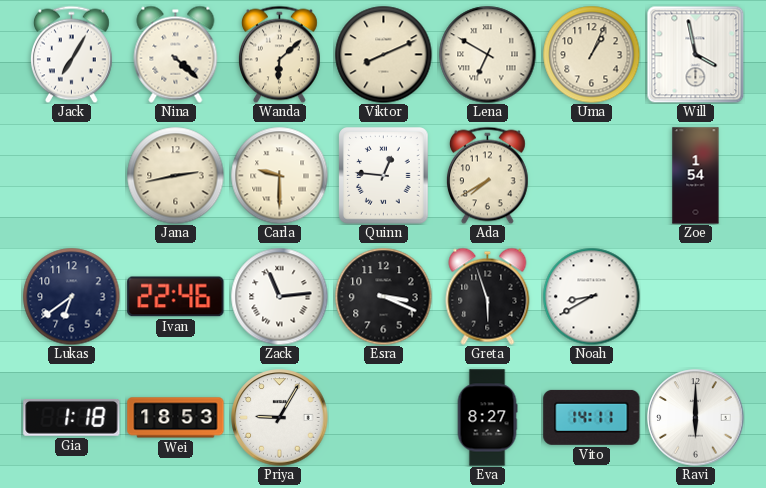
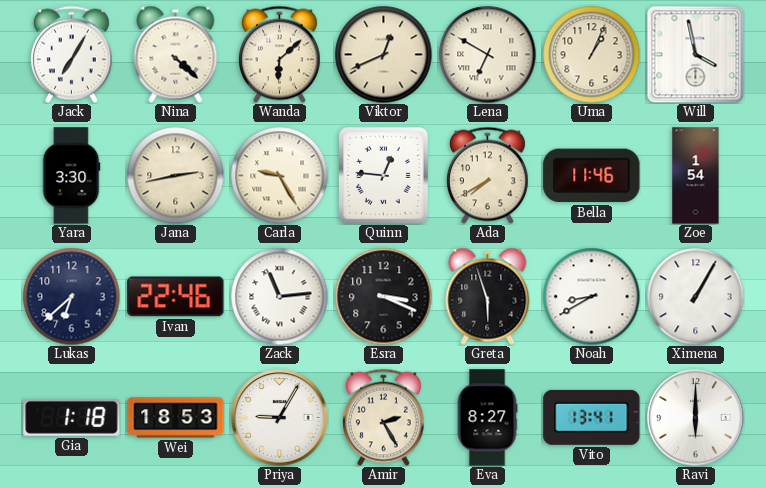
Viktor: 8:11 -> 12:41
Yara: none -> 3:30
Carla: 9:30 -> 9:25
Bella: none -> 11:46
Lukas: 6:39 -> 6:38
Ximena: none -> 1:05
Amir: none -> 2:25
Vito: 14:11 -> 13:41
